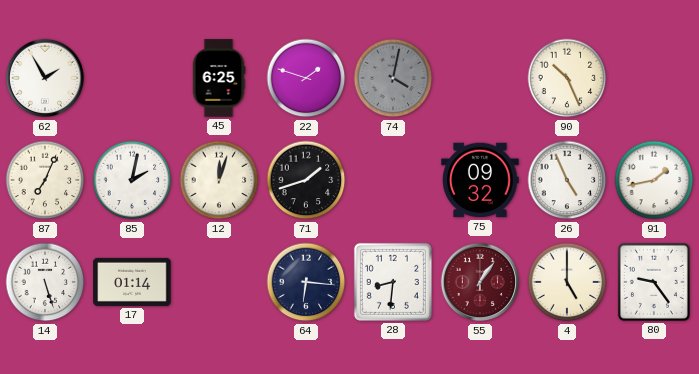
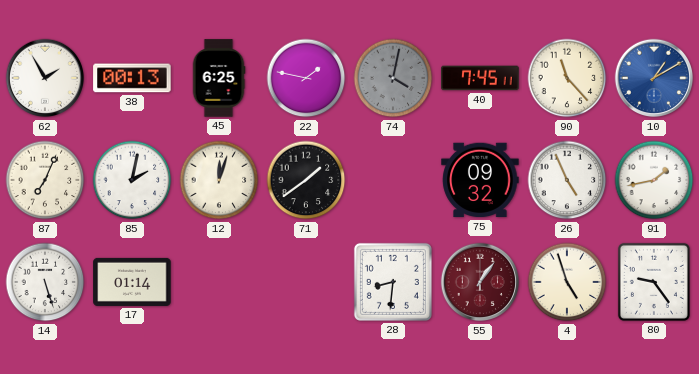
38: none -> 00:13
22: 1:48 -> 1:47
40: none -> 7:45
90: 10:26 -> 11:23
10: none -> 1:10
71: 1:42 -> 1:39
64: 6:16 -> none
4: 5:00 -> 4:57
